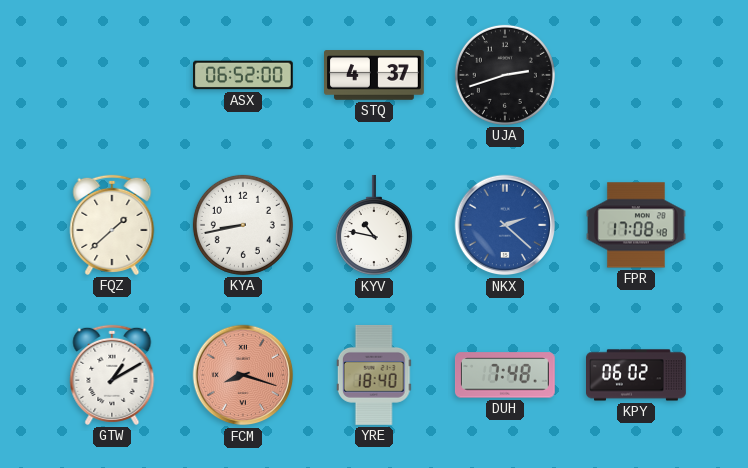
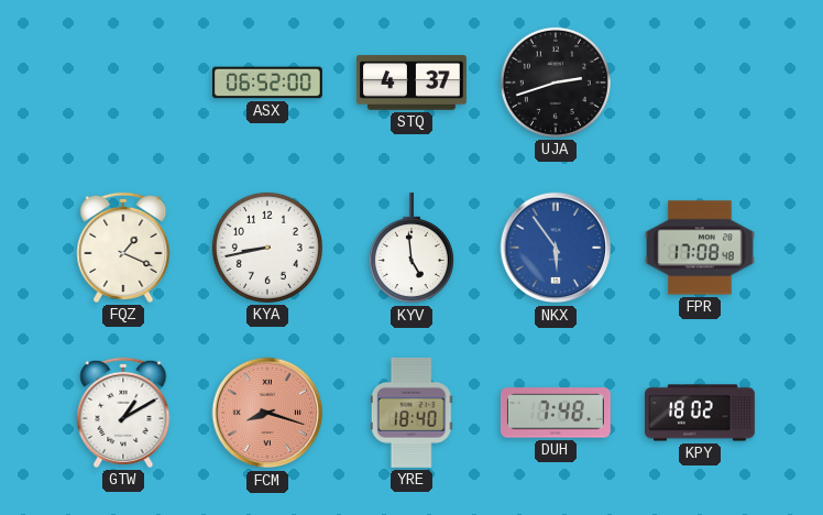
FQZ: 1:38 -> 1:19
KYV: 10:47 -> 4:59
NKX: 2:22 -> 5:54
KPY: 06:02 -> 18:02
